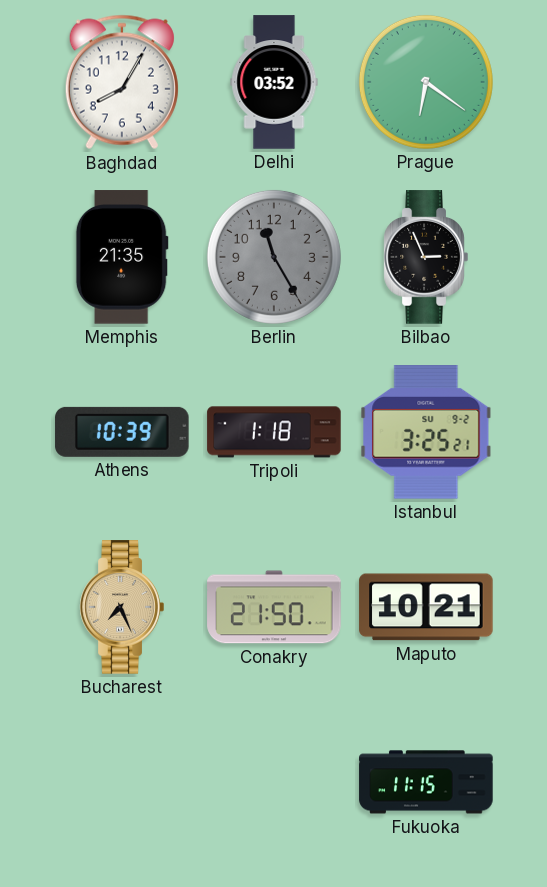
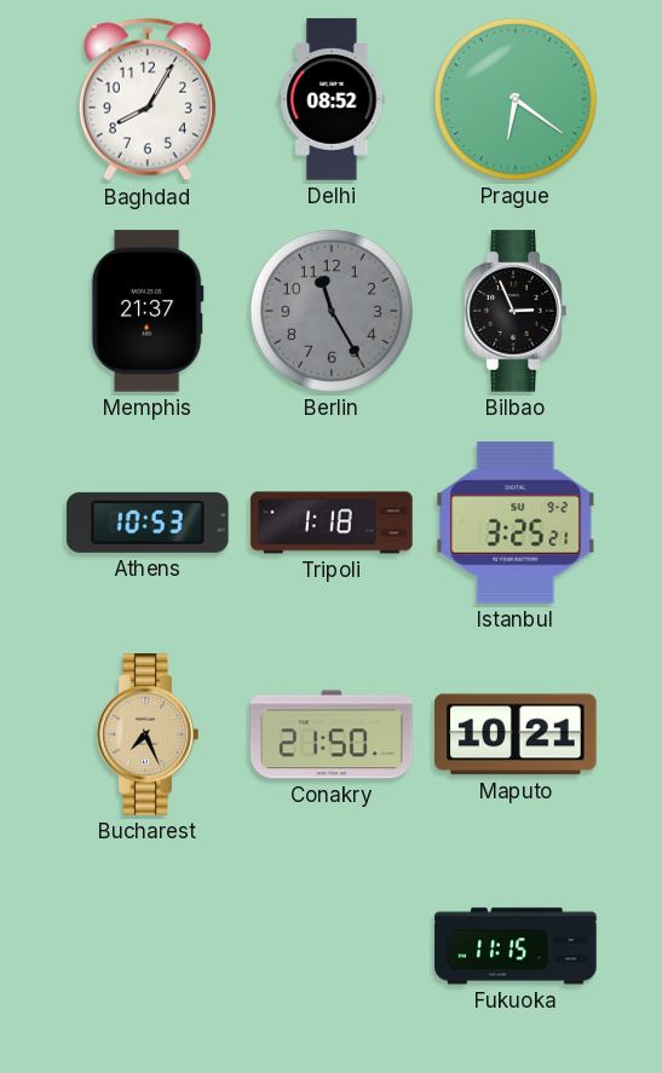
Delhi: 03:52 -> 08:52
Memphis: 21:35 -> 21:37
Athens: 10:39 -> 10:53
